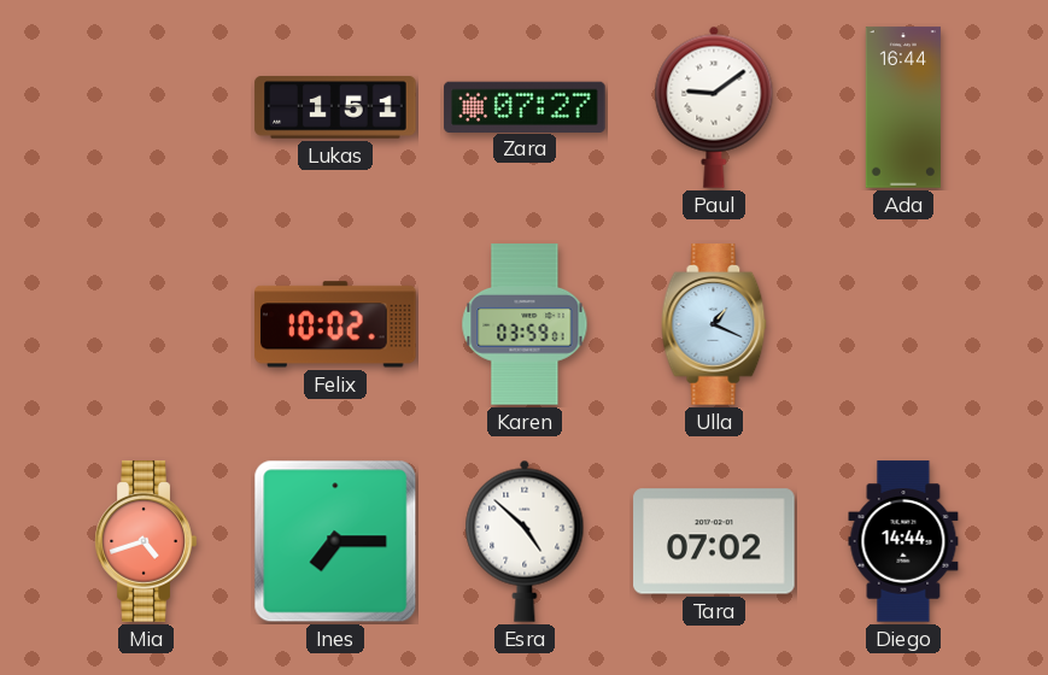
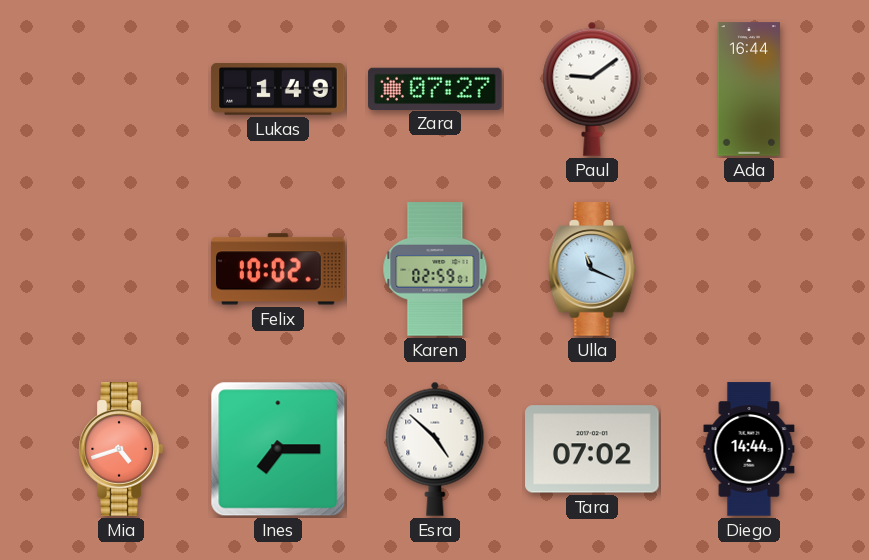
Lukas: 1:51 -> 1:49
Karen: 03:59 -> 02:59
Ulla: 1:19 -> 11:19
